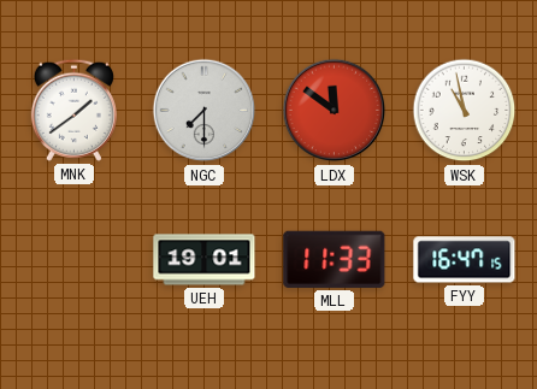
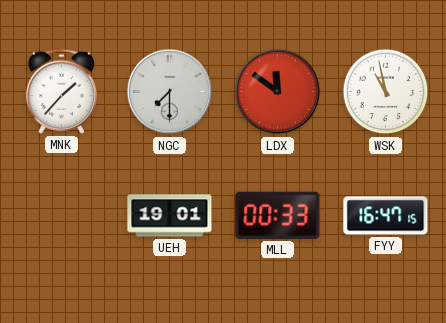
MNK: 1:39 -> 1:37
MLL: 11:33 -> 00:33
